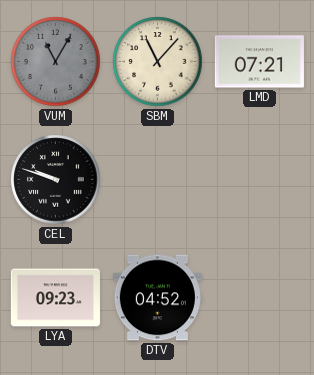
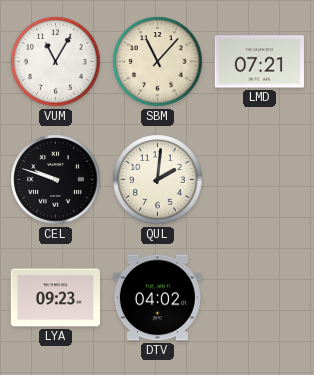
VUM dial: grey -> white
QUL: none -> 2:01
DTV: 04:52 -> 04:02
